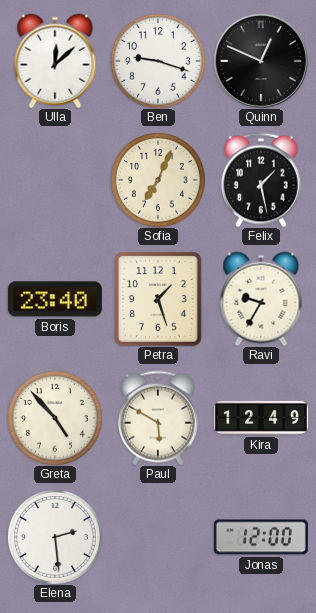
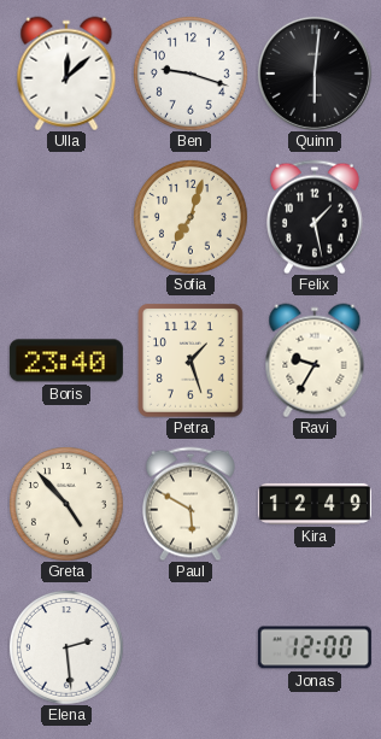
Quinn: 12:49 -> 6:01
Sofia: 7:04 -> 7:03
